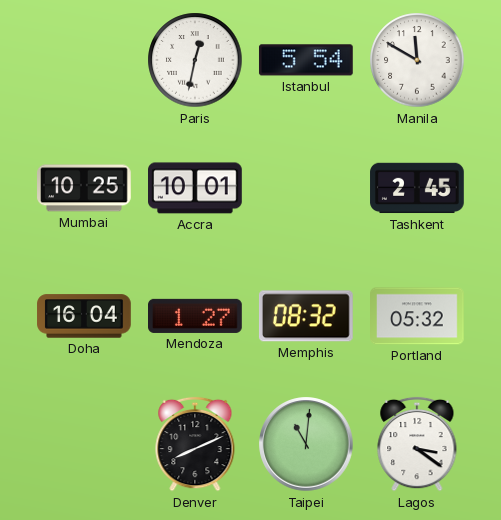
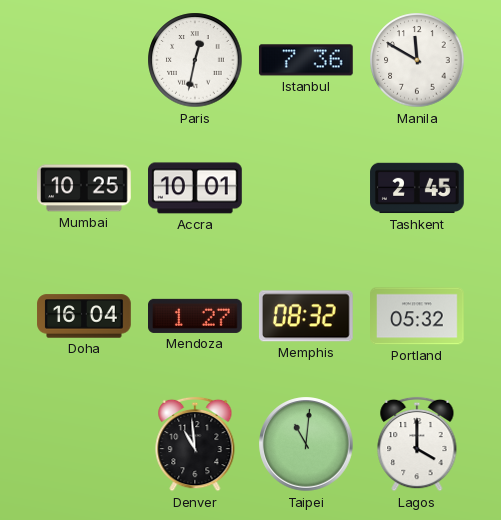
Istanbul: 5:54 -> 7:36
Denver: 8:11 -> 10:59
Lagos: 3:21 -> 4:00
